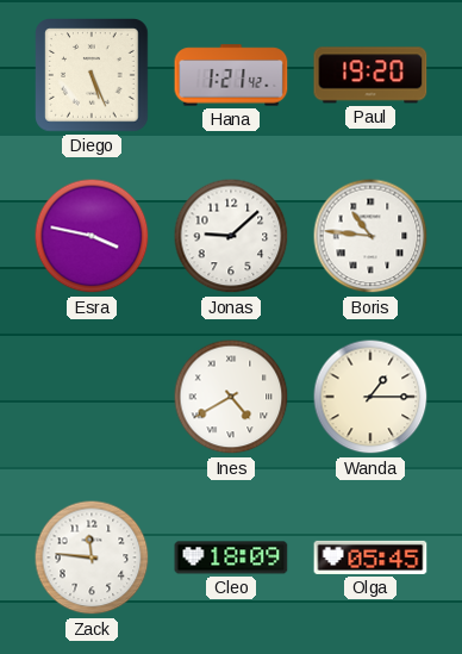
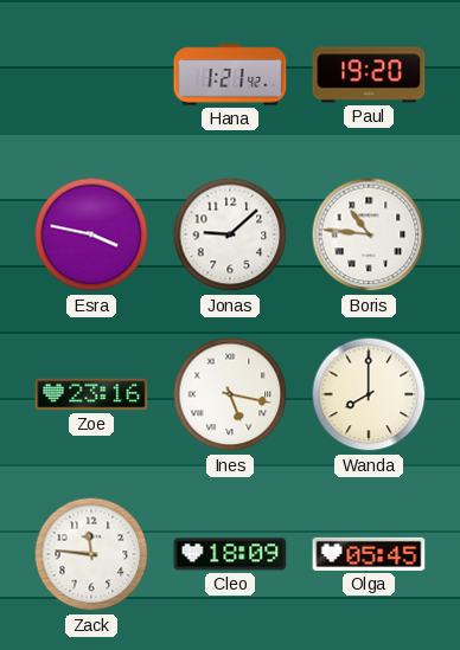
Diego: 5:26 -> none
Zoe: none -> 23:16
Ines: 4:40 -> 5:17
Wanda: 1:15 -> 8:00
